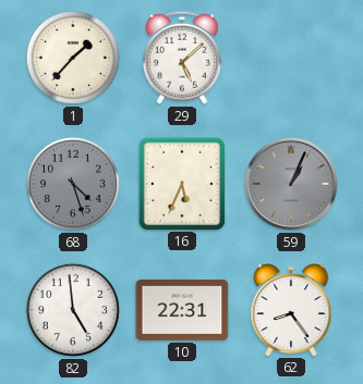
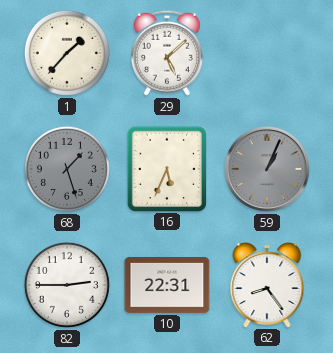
68: 4:27 -> 1:27
82: 4:59 -> 2:45
